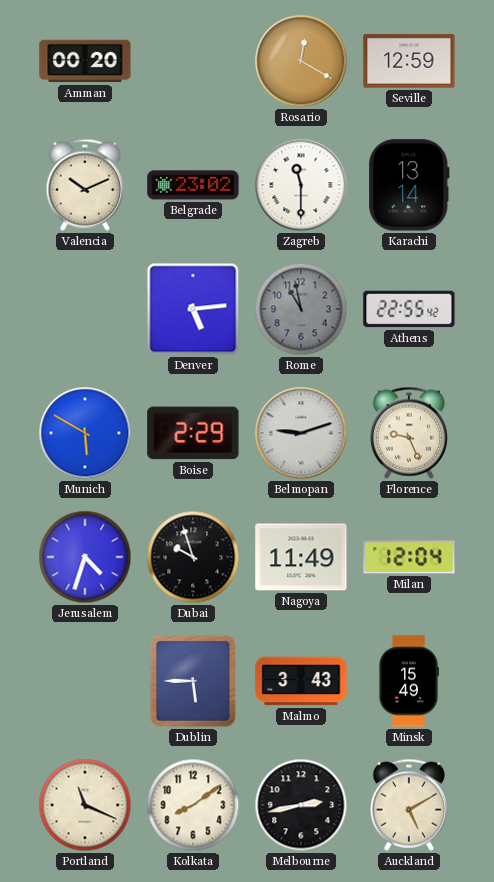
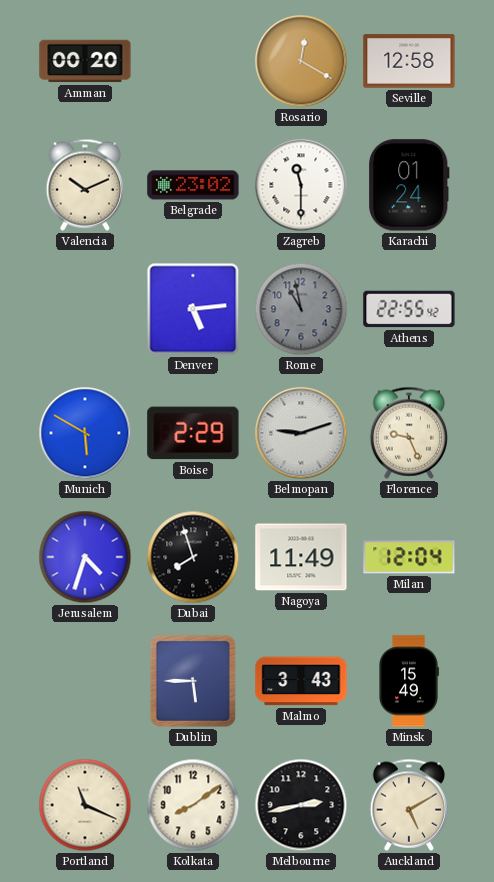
Seville: 12:59 -> 12:58
Karachi: 13:14 -> 01:24
Dubai: 9:57 -> 7:57
